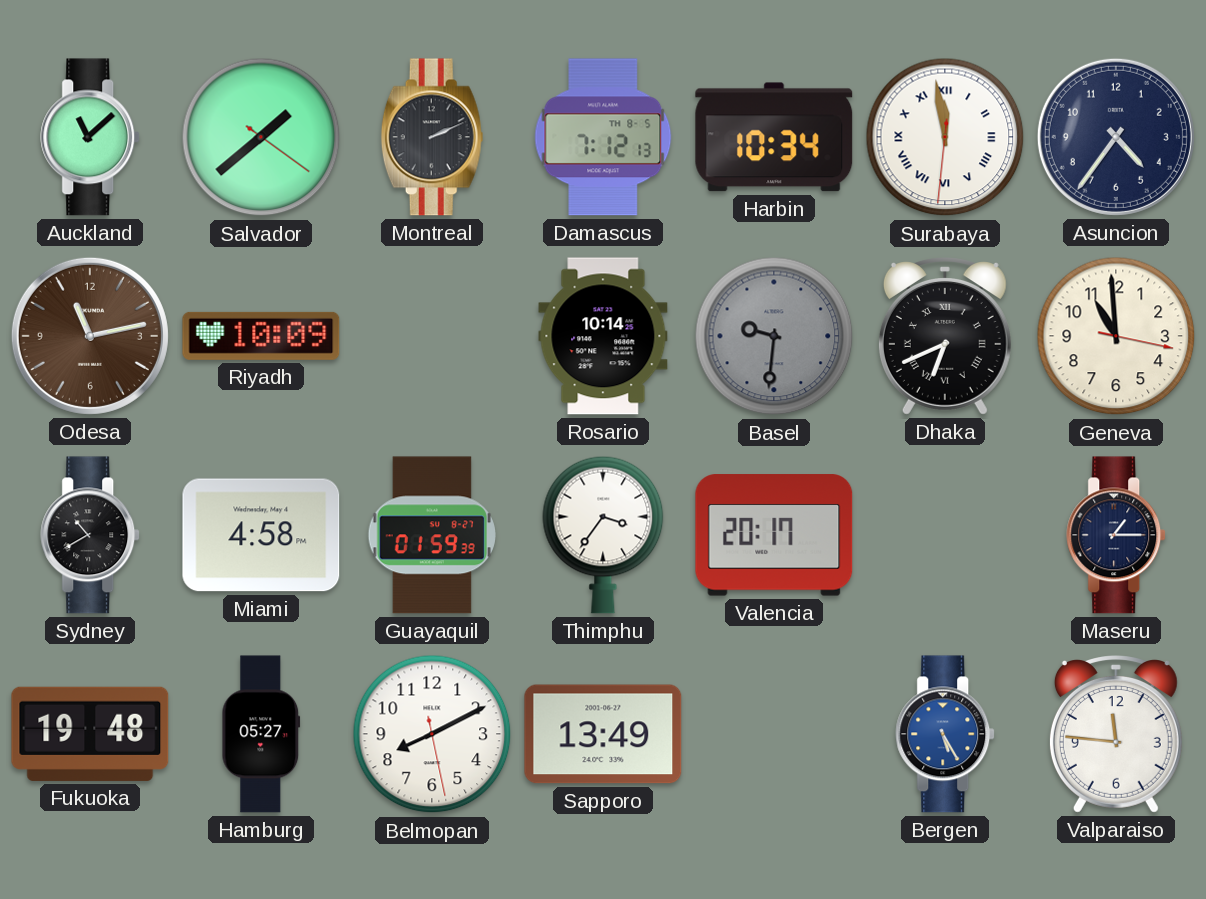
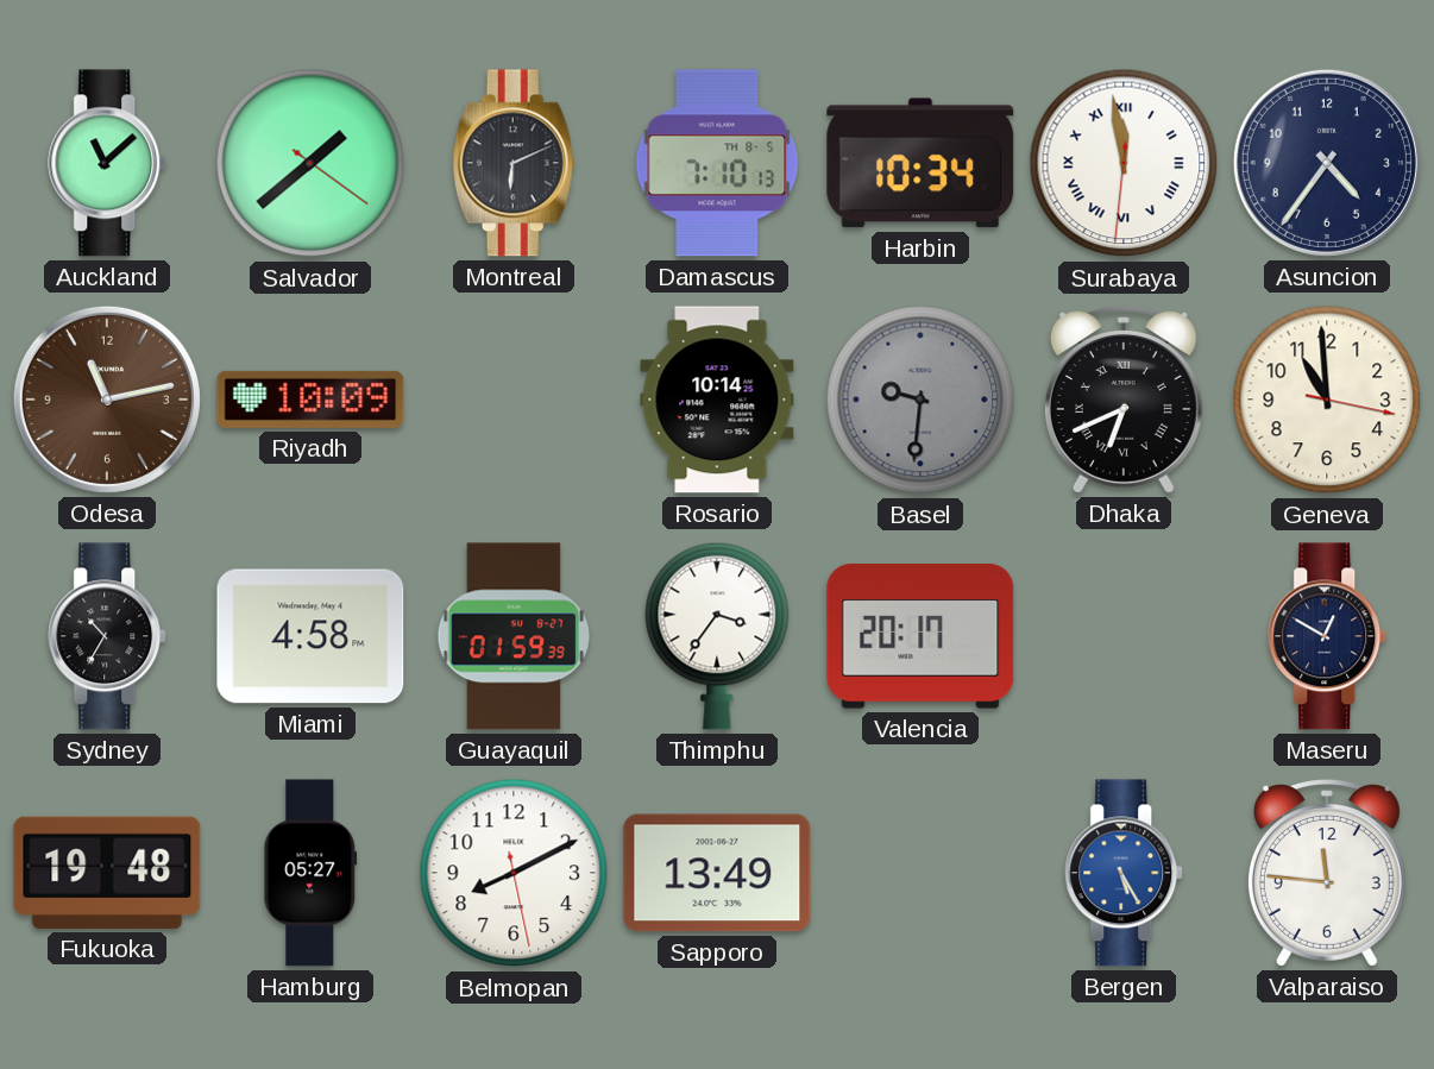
Montreal: 2:11 -> 6:11
Damascus: 7:12 -> 7:10
Sydney: 10:40 -> 10:35
Maseru: 1:15 -> 12:50
